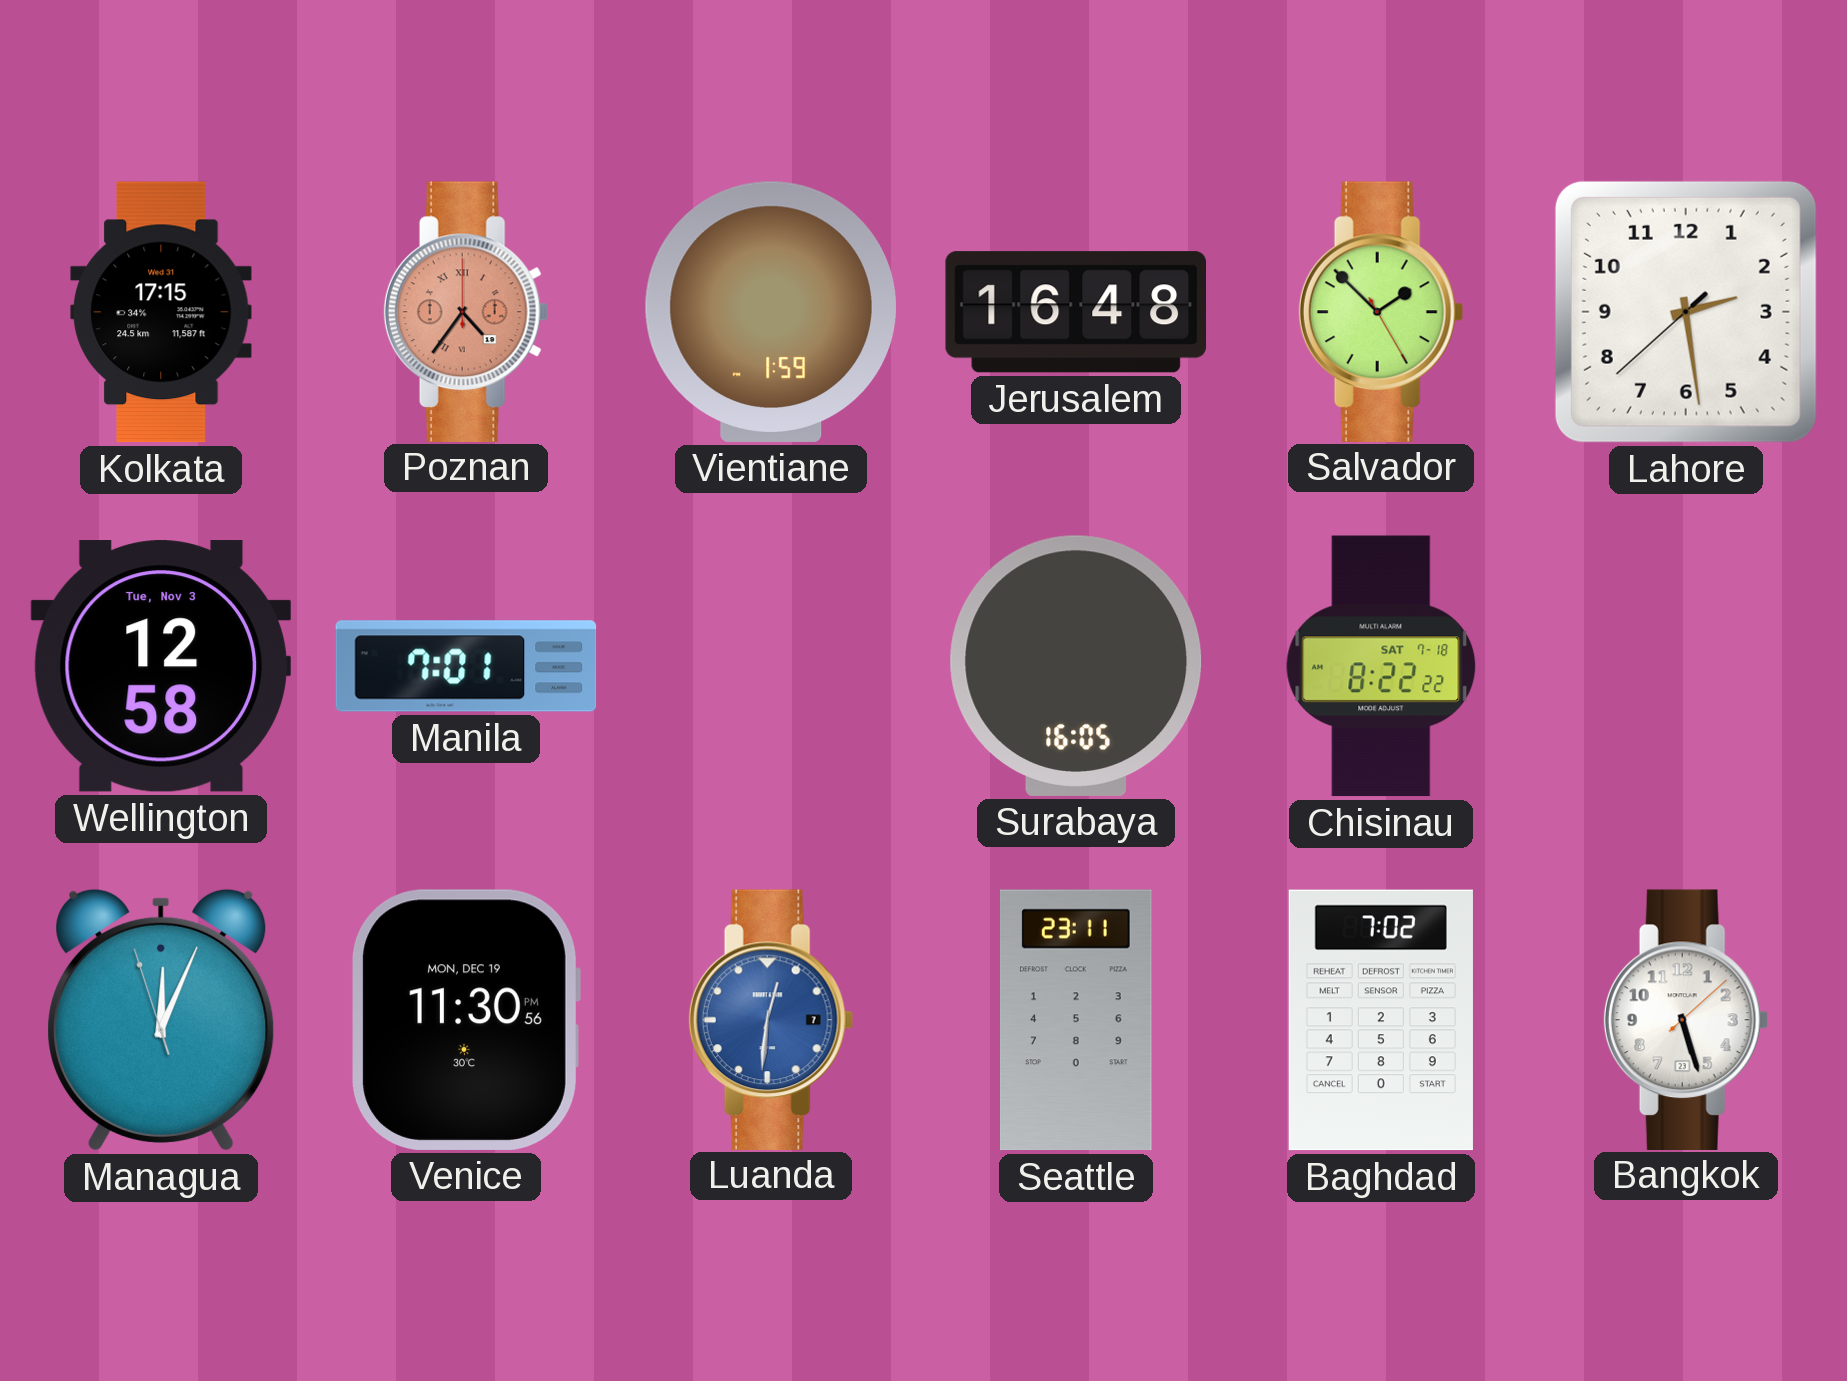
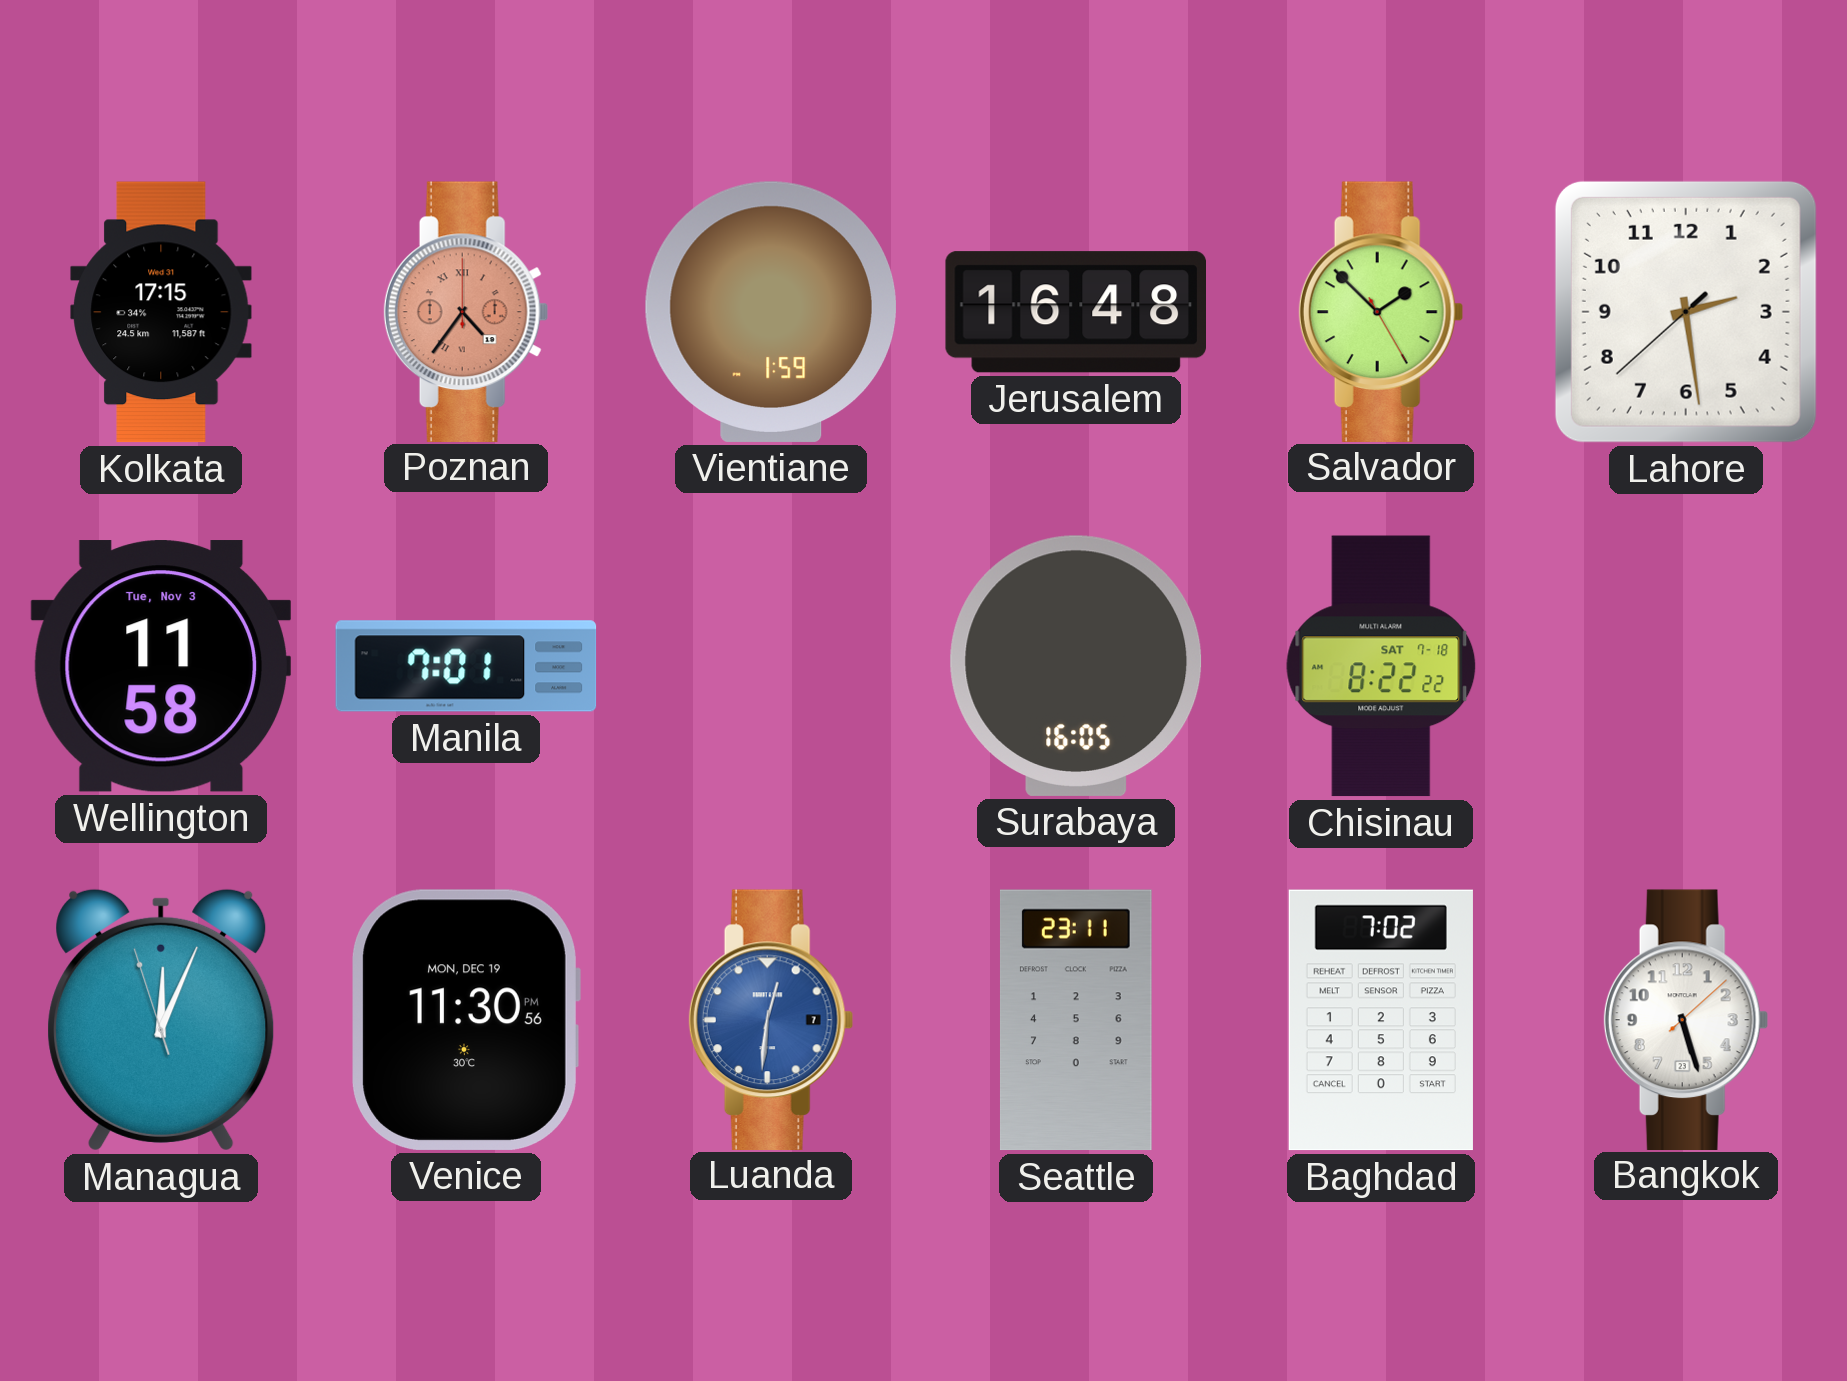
Wellington: 12:58 -> 11:58
